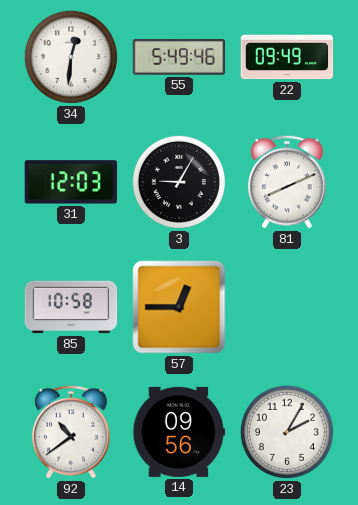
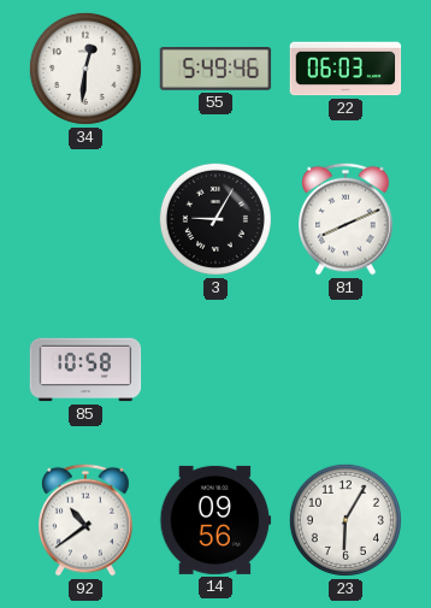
22: 09:49 -> 06:03
31: 12:03 -> none
57: 12:45 -> none
23: 2:05 -> 6:05
